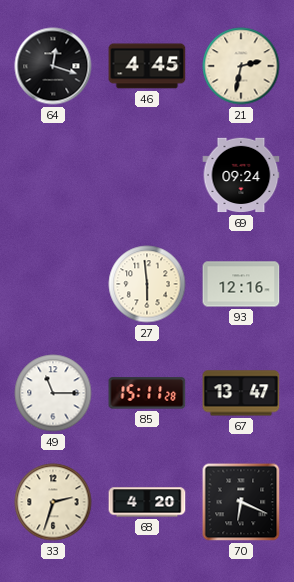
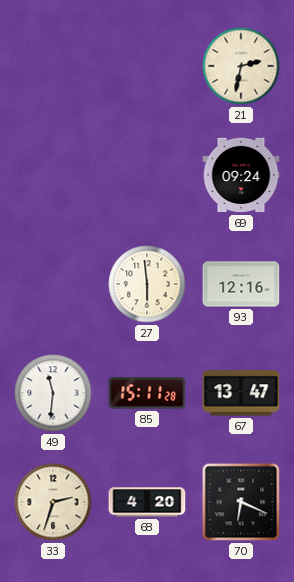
64: 12:18 -> none
46: 4:45 -> none
49: 11:15 -> 11:31
